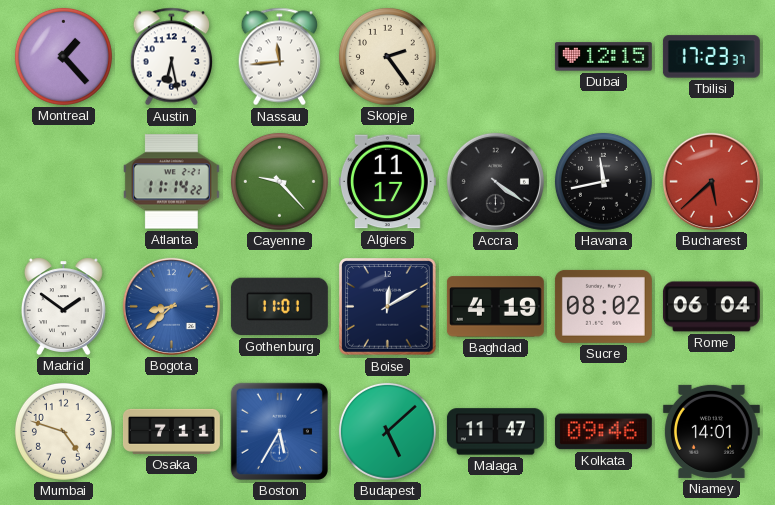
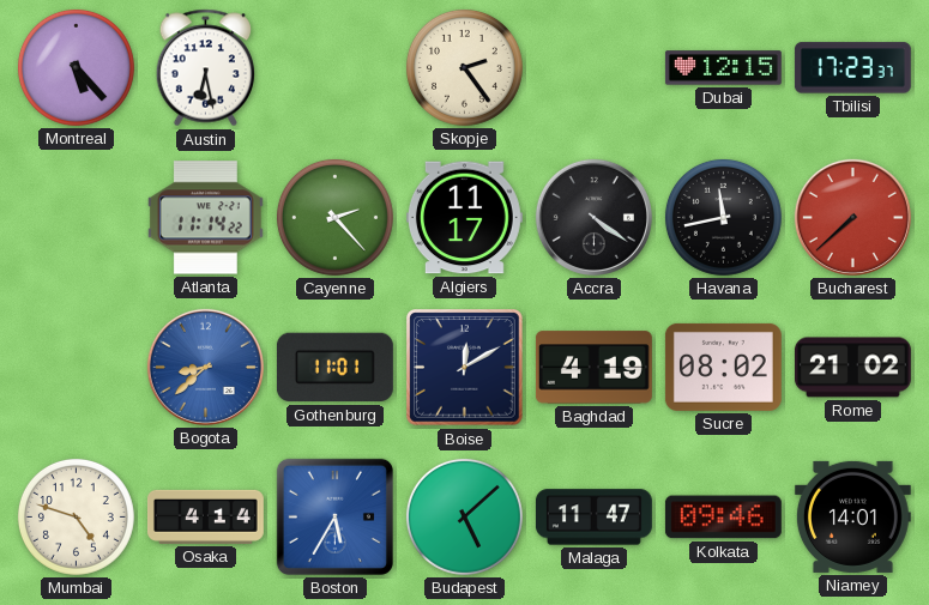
Montreal: 1:23 -> 5:23
Nassau: 11:44 -> none
Cayenne: 9:23 -> 2:23
Bucharest: 5:38 -> 7:38
Madrid: 1:51 -> none
Rome: 06:04 -> 21:02
Osaka: 7:11 -> 4:14
